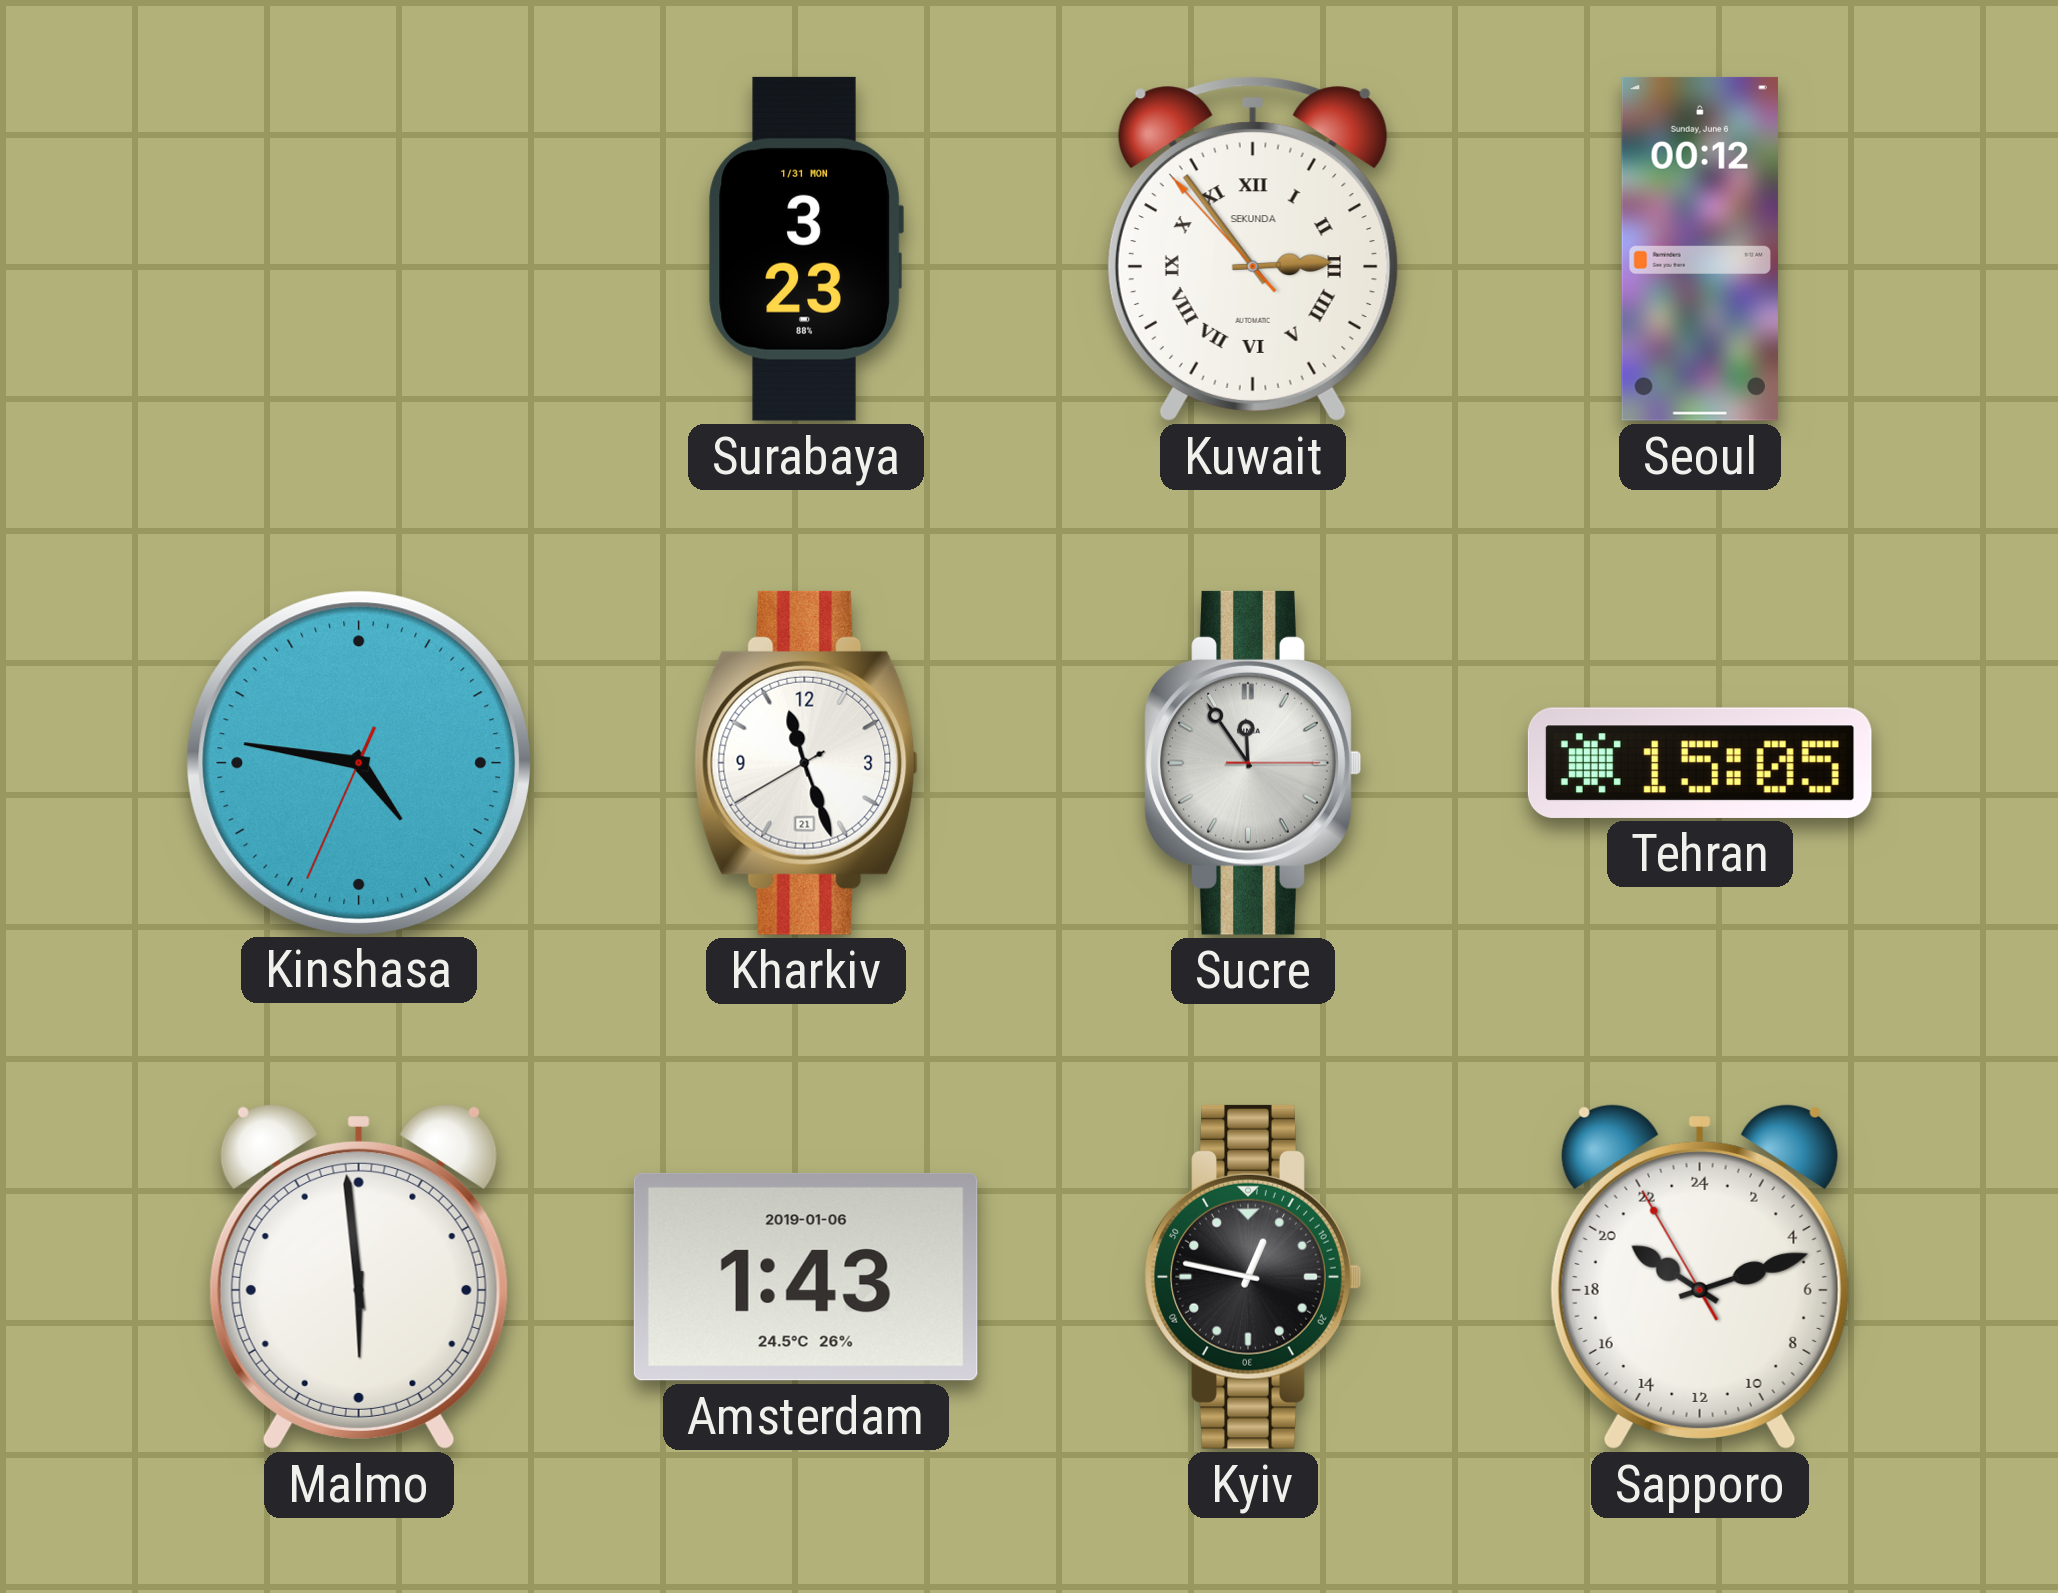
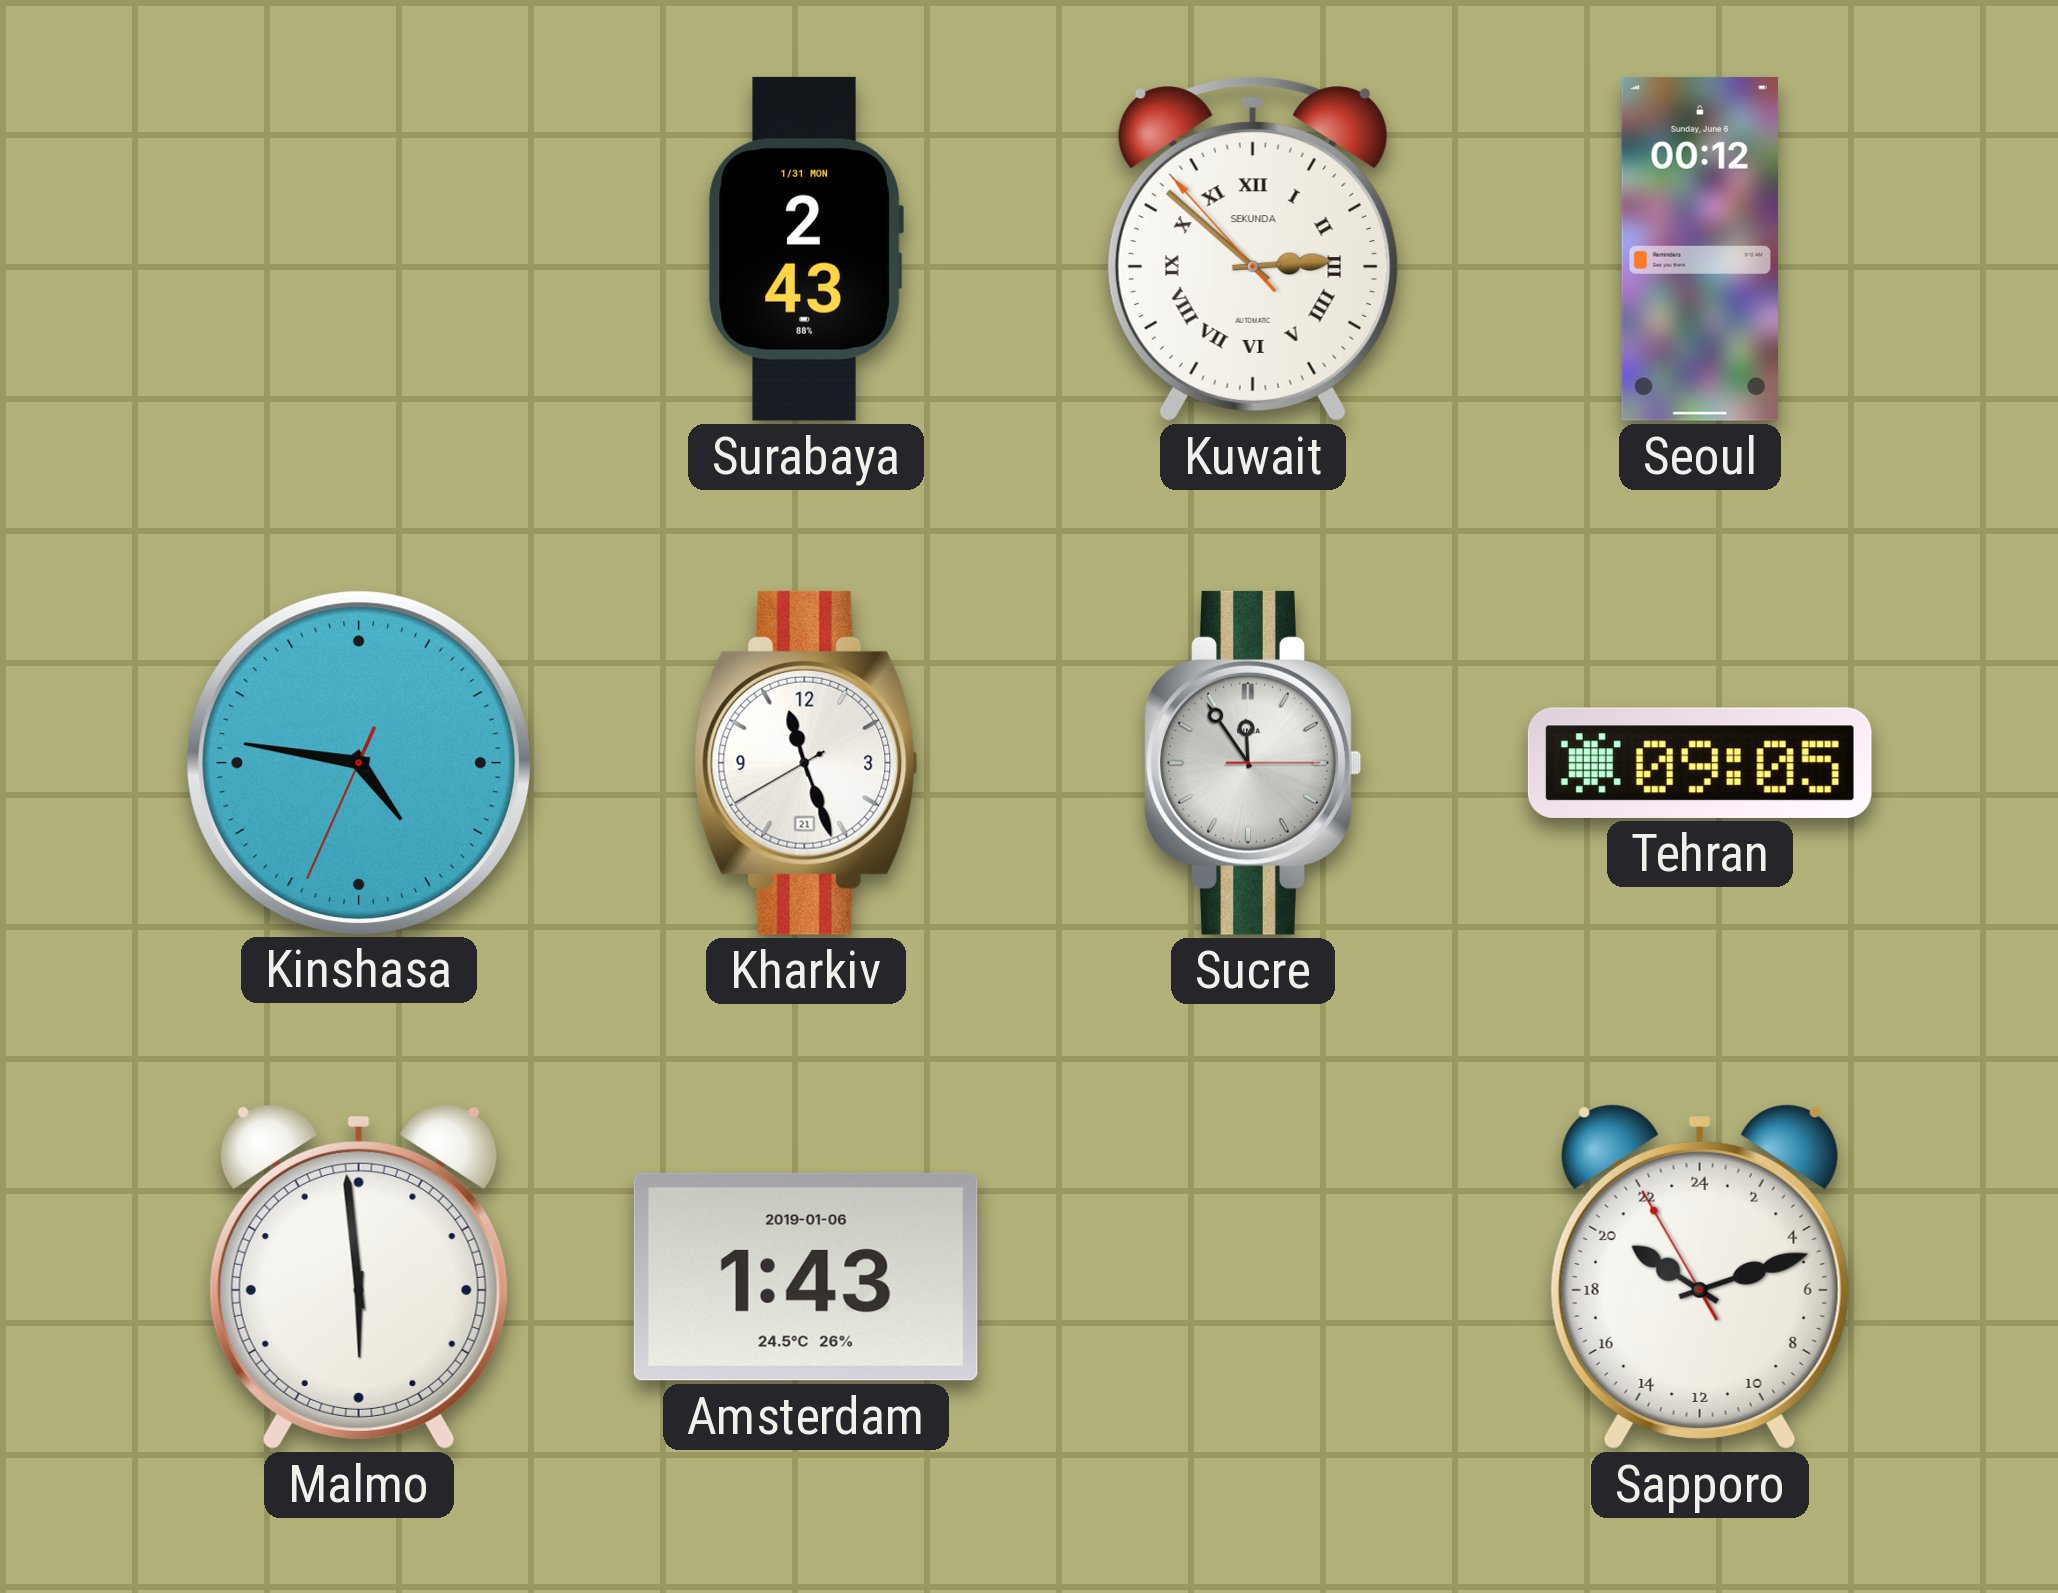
Surabaya: 3:23 -> 2:43
Kuwait: 2:53 -> 2:51
Tehran: 15:05 -> 09:05
Kyiv: 12:47 -> none
